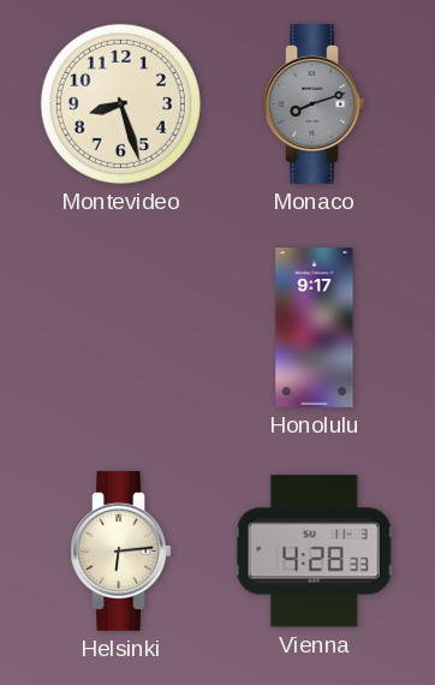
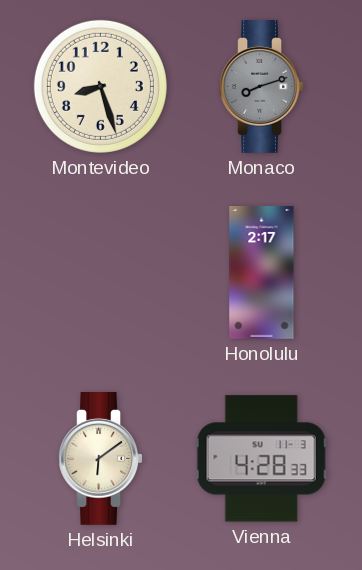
Honolulu: 9:17 -> 2:17
Helsinki: 6:14 -> 6:09
